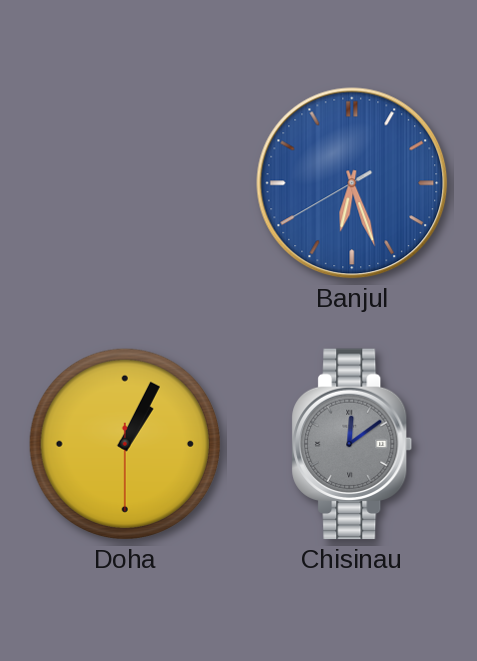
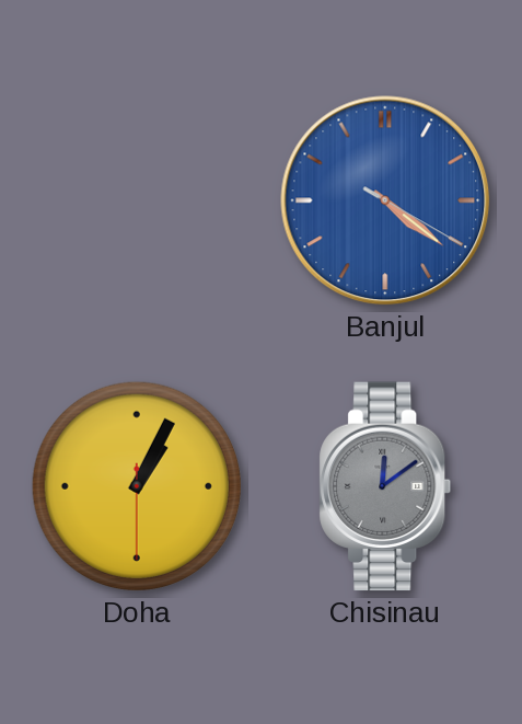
Banjul: 6:26 -> 4:21
